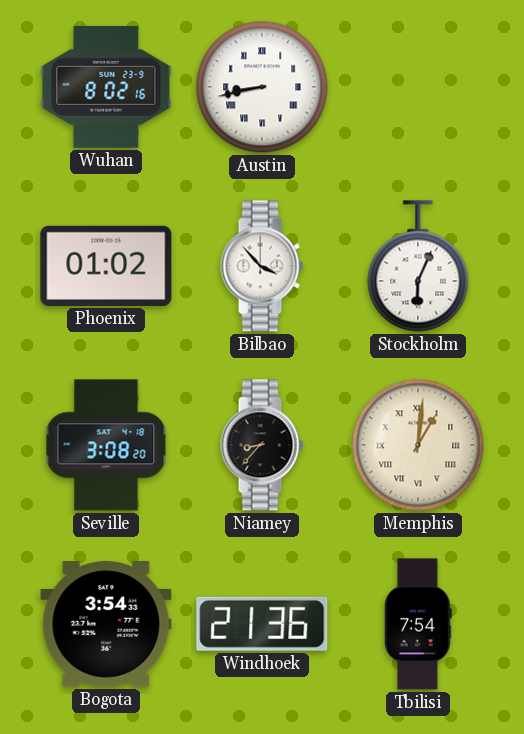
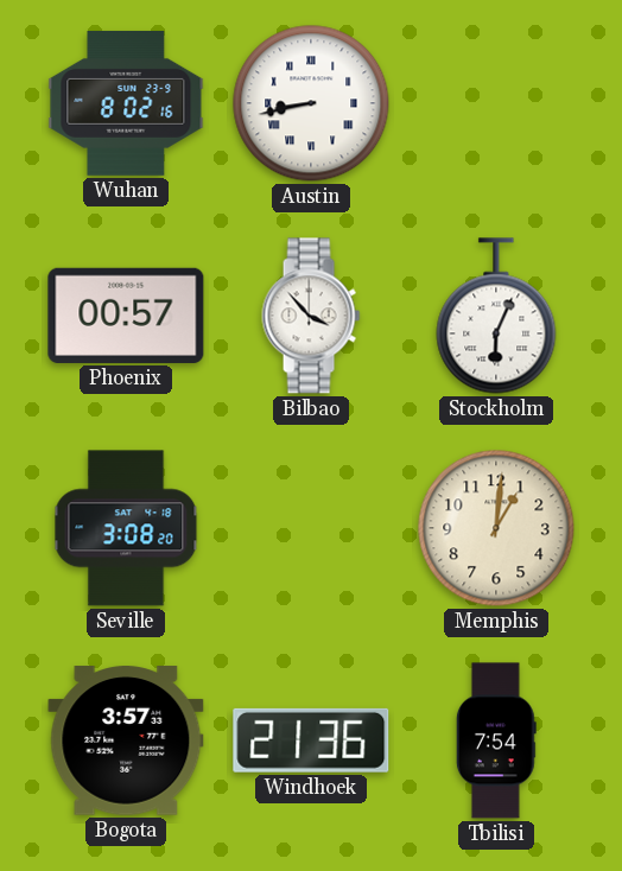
Phoenix: 01:02 -> 00:57
Niamey: 8:37 -> none
Memphis numerals: Roman -> Arabic
Bogota: 3:54 -> 3:57
